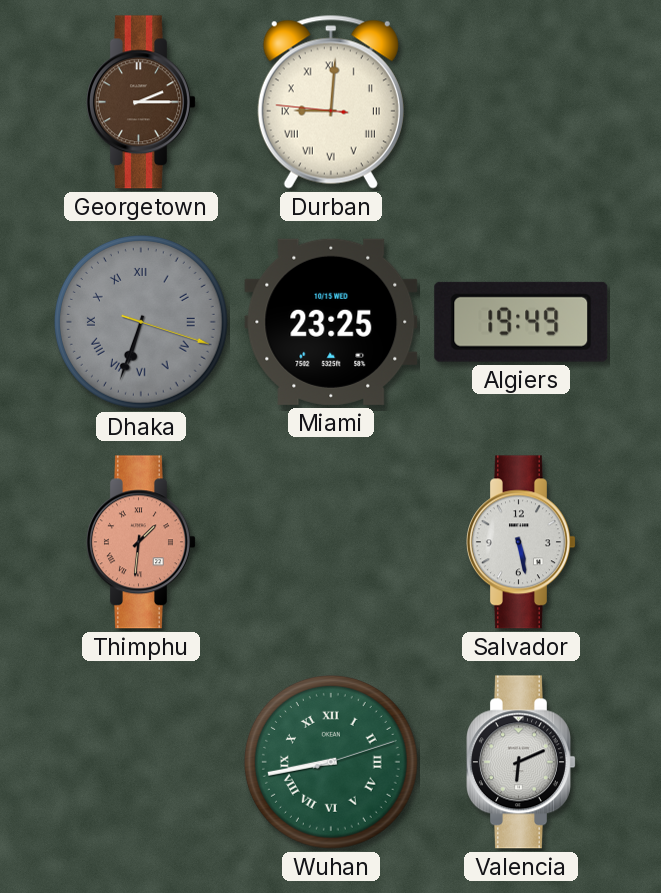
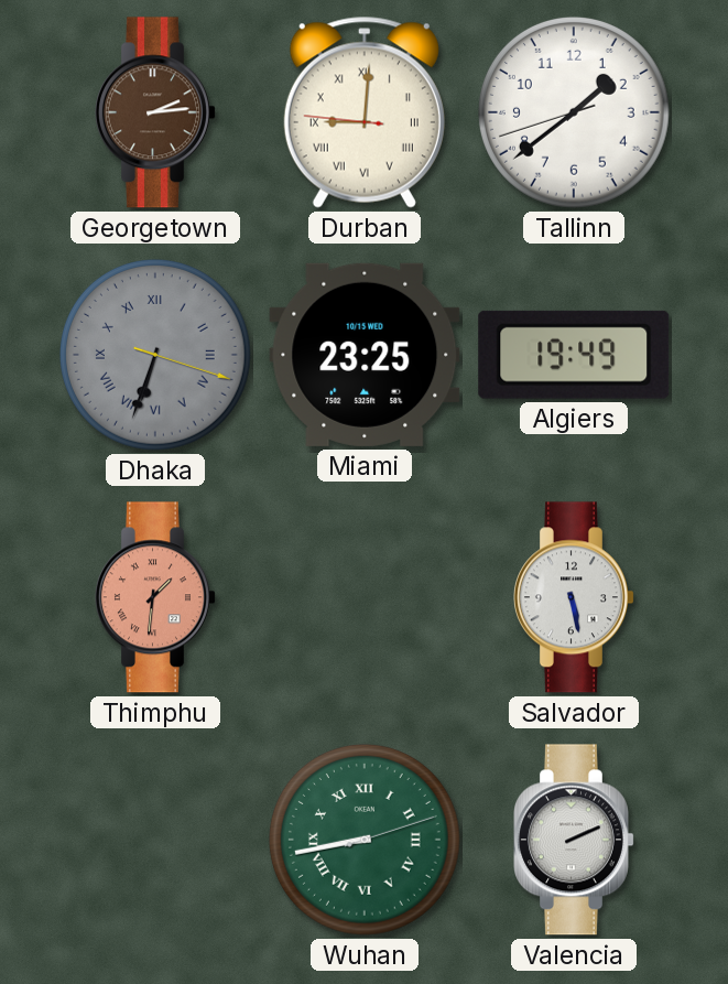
Georgetown: 2:15 -> 2:14
Tallinn: none -> 1:38
Valencia: 6:11 -> 2:11
